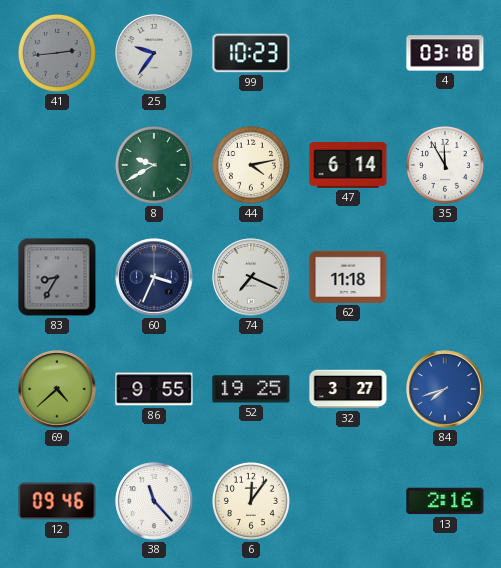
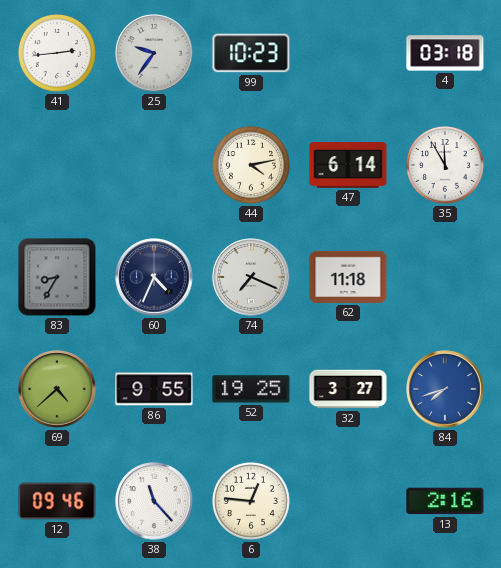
41 dial: grey -> white
8: 9:40 -> none
60: 3:34 -> 4:34
6: 12:06 -> 12:46
